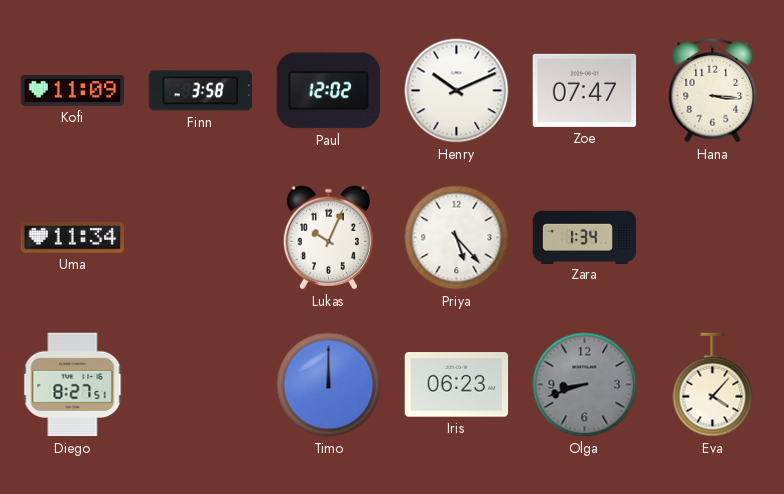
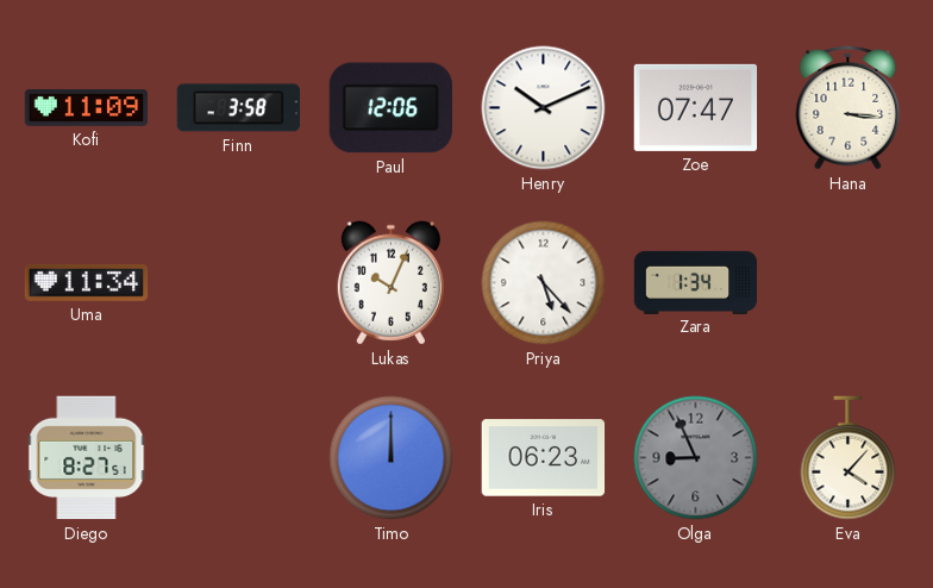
Paul: 12:02 -> 12:06
Olga: 8:42 -> 8:56
